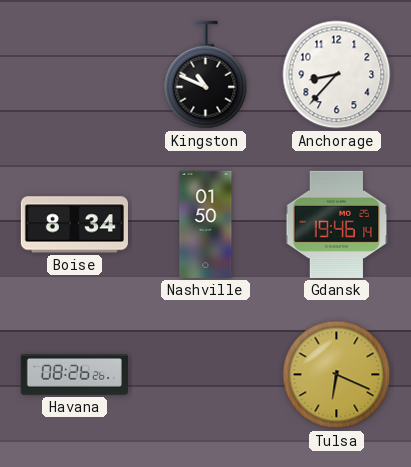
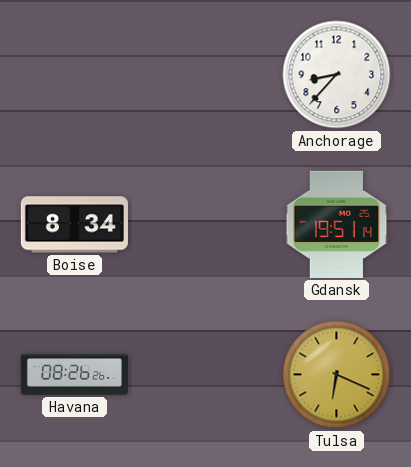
Kingston: 10:49 -> none
Nashville: 01:50 -> none
Gdansk: 19:46 -> 19:51
